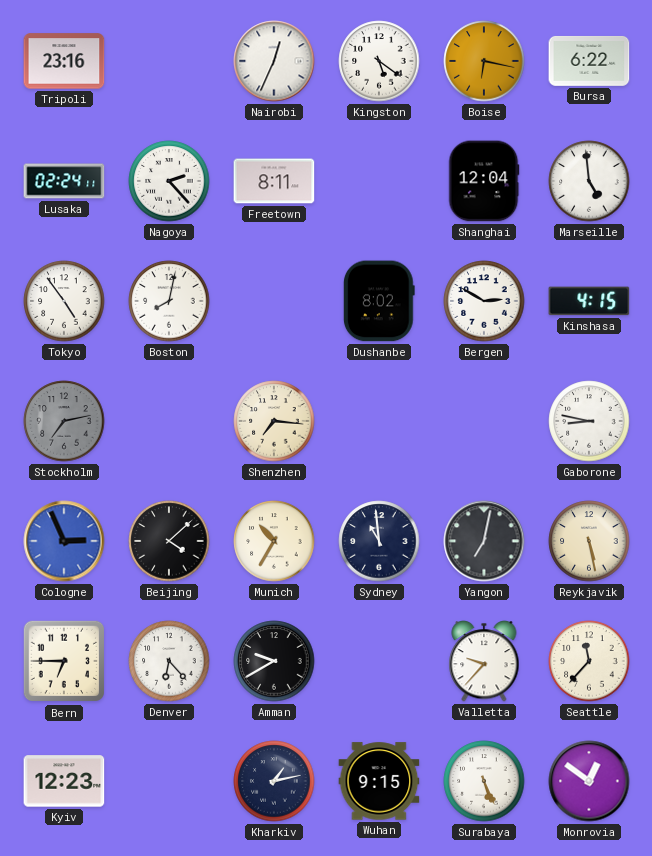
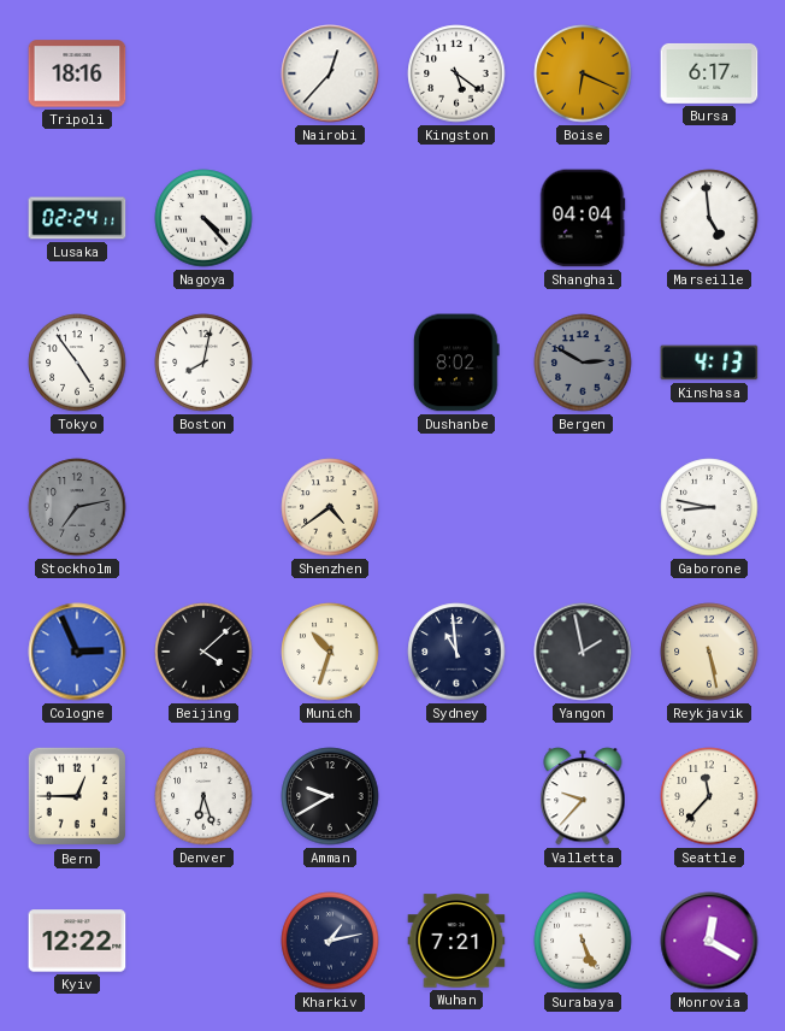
Tripoli: 23:16 -> 18:16
Nairobi: 12:34 -> 12:37
Boise: 6:17 -> 6:19
Bursa: 6:22 -> 6:17
Nagoya: 2:23 -> 4:23
Freetown: 8:11 -> none
Shanghai: 12:04 -> 04:04
Bergen dial: white -> grey
Kinshasa: 4:15 -> 4:13
Shenzhen: 7:16 -> 4:39
Munich: 10:35 -> 10:33
Yangon: 7:02 -> 1:58
Bern: 6:45 -> 12:45
Denver: 6:23 -> 6:27
Kyiv: 12:23 -> 12:22
Wuhan: 9:15 -> 7:21
Monrovia: 12:51 -> 12:20
